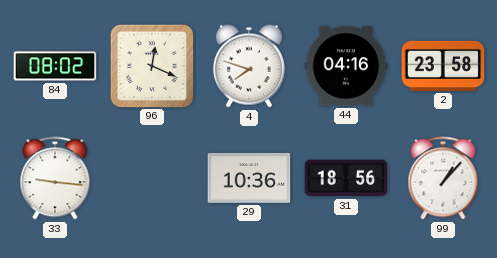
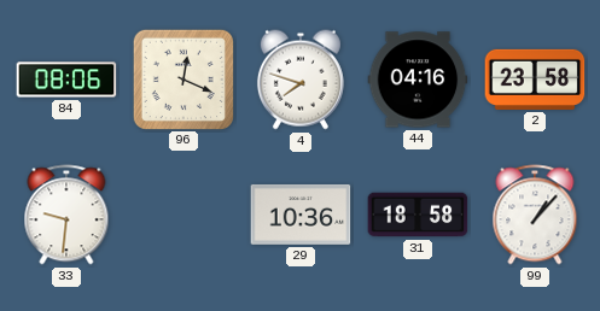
84: 08:02 -> 08:06
33: 9:16 -> 9:31
31: 18:56 -> 18:58
